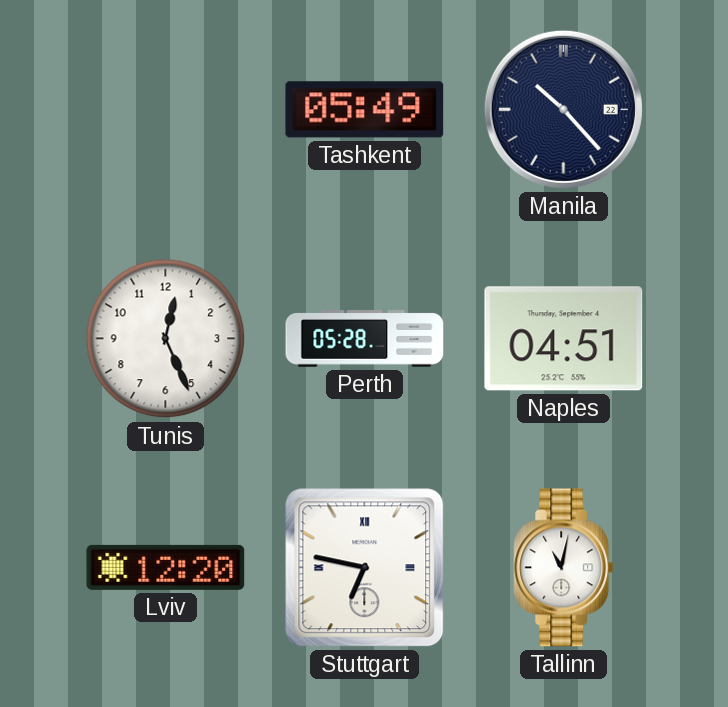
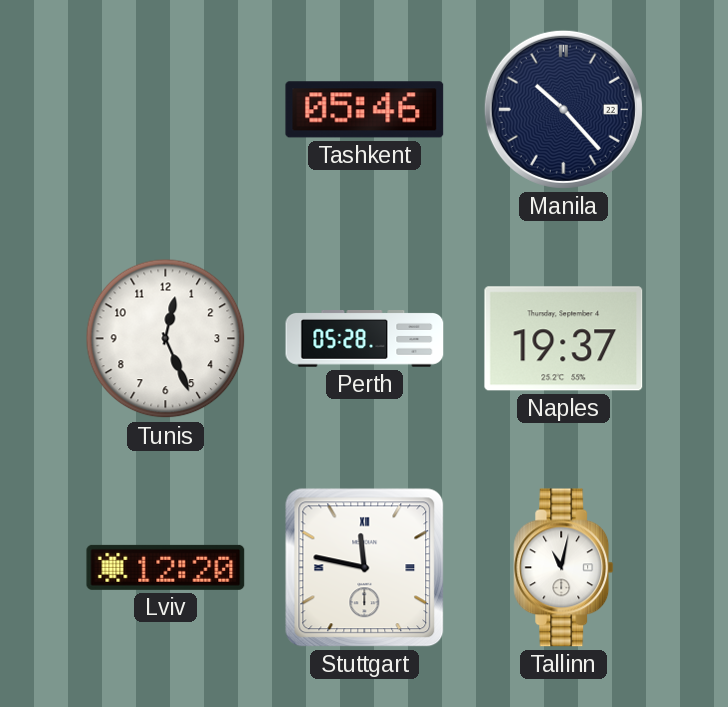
Tashkent: 05:49 -> 05:46
Naples: 04:51 -> 19:37
Stuttgart: 6:47 -> 11:47
